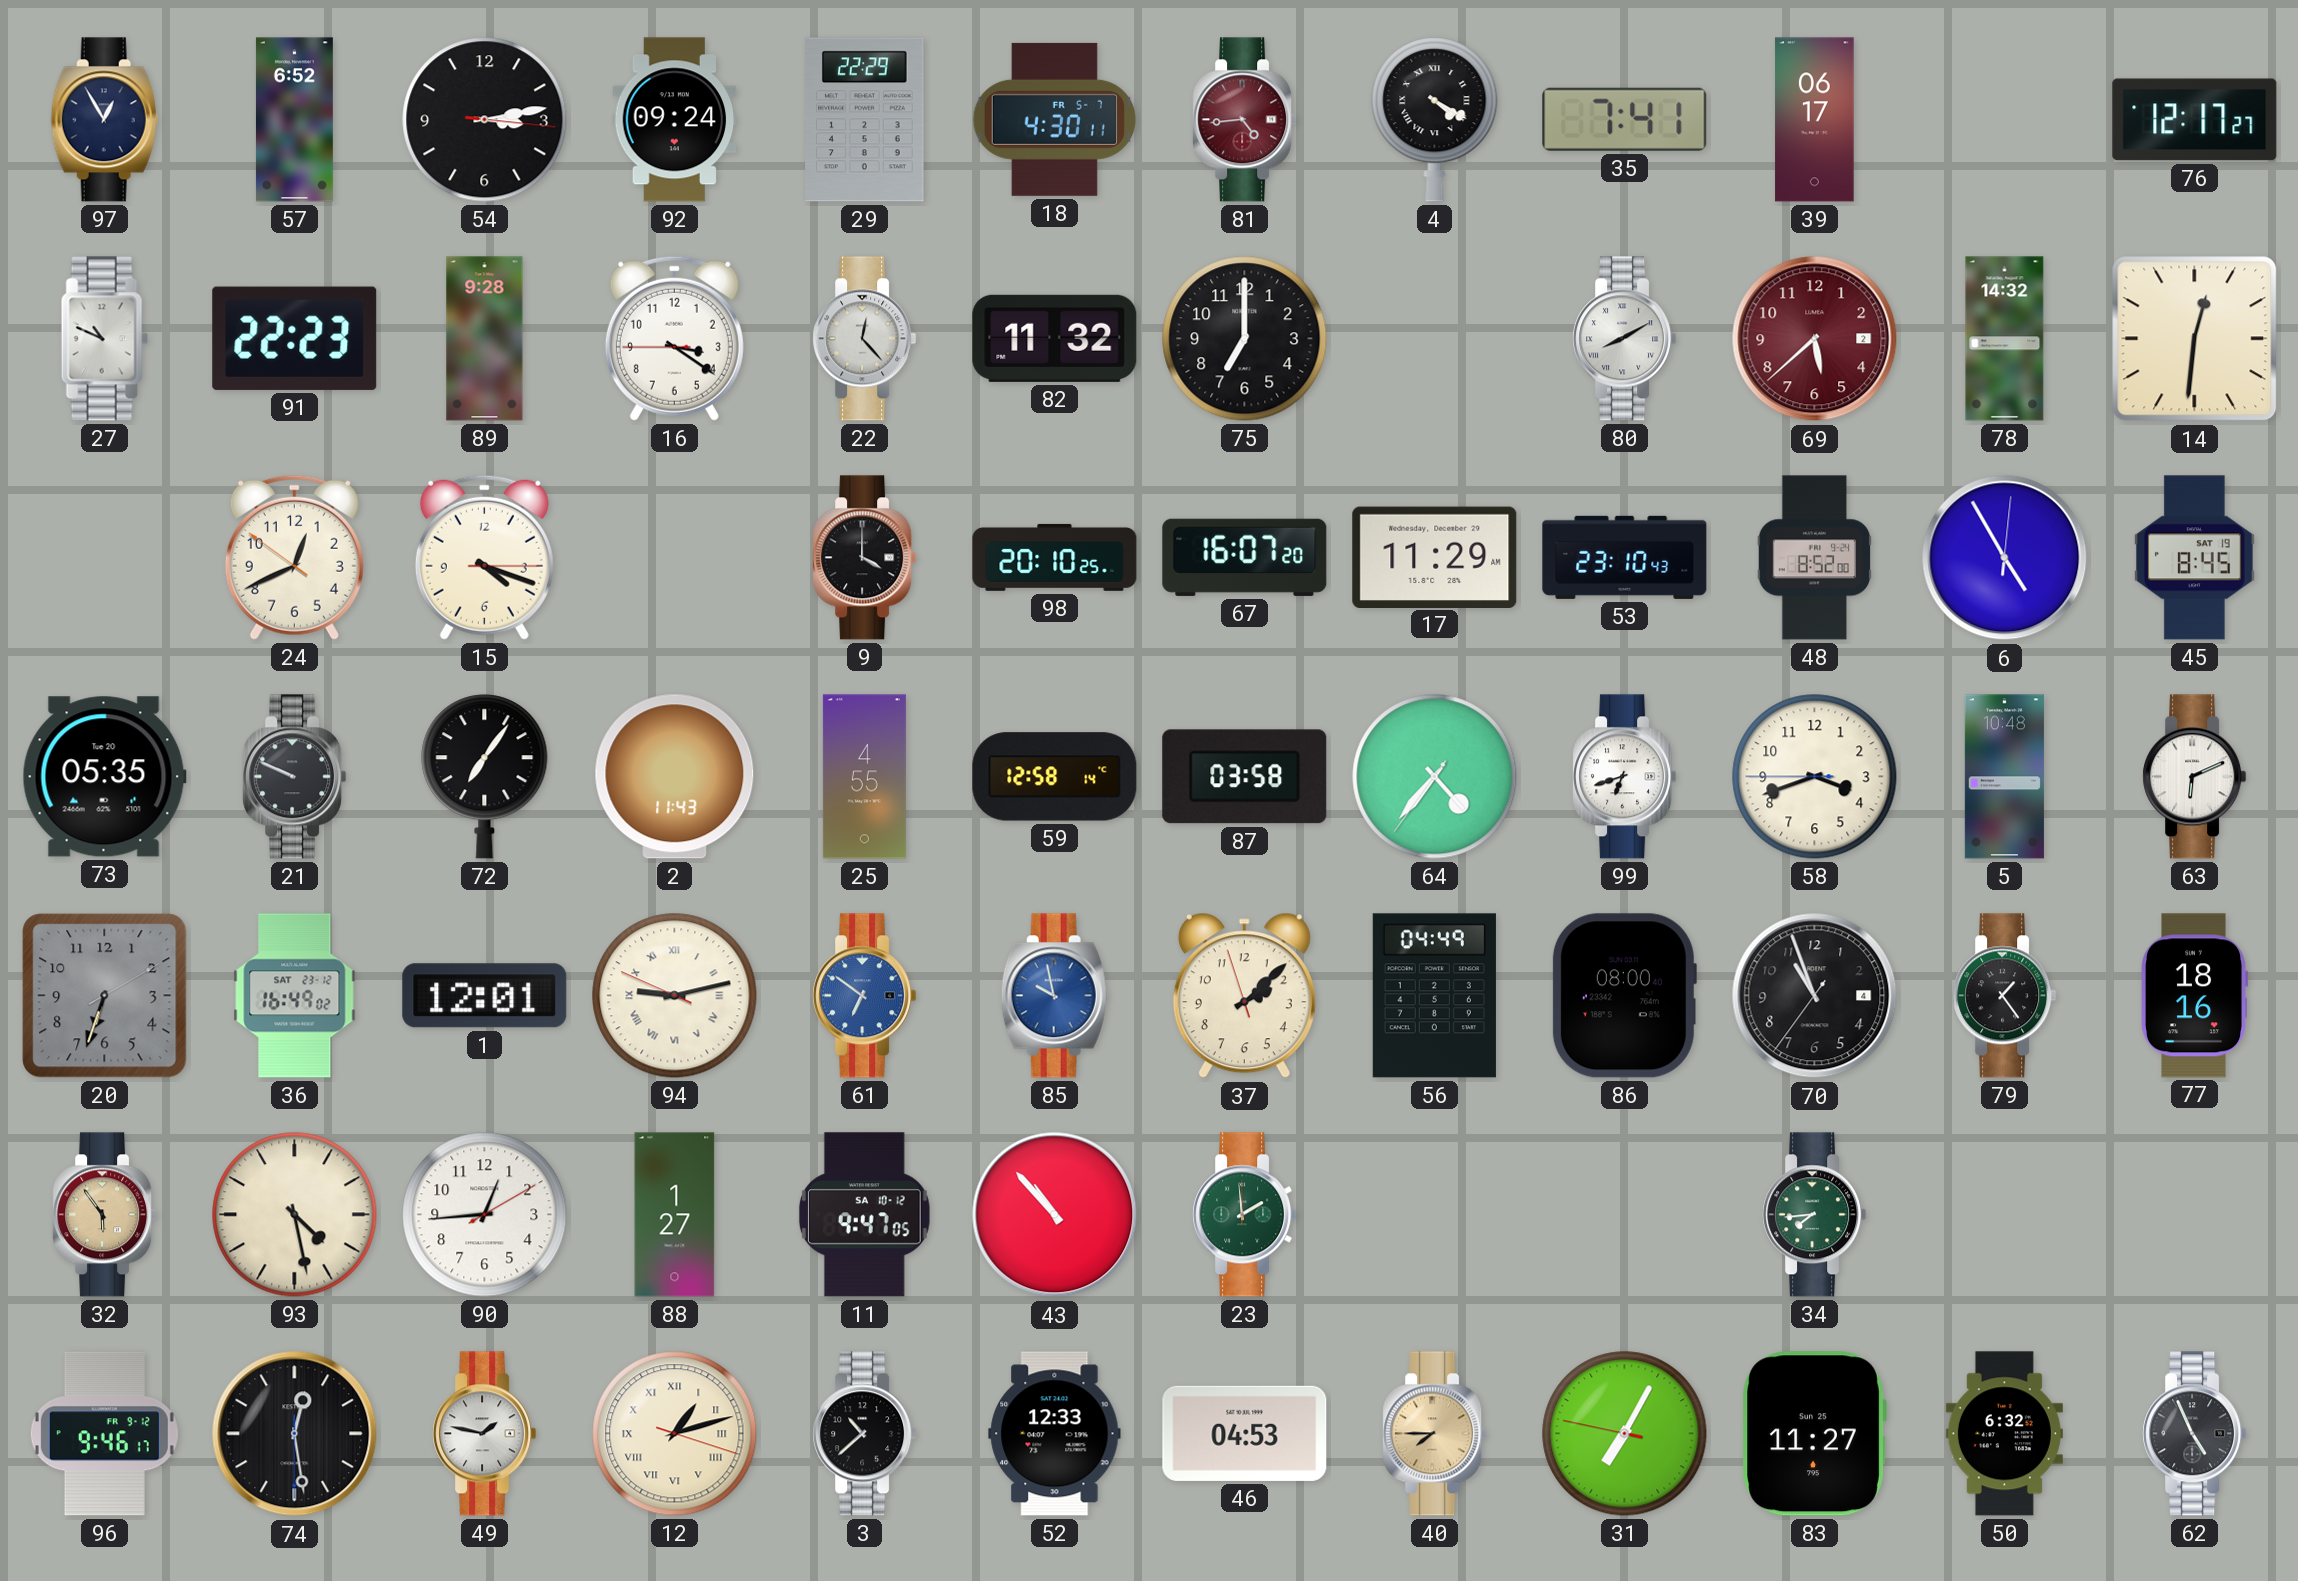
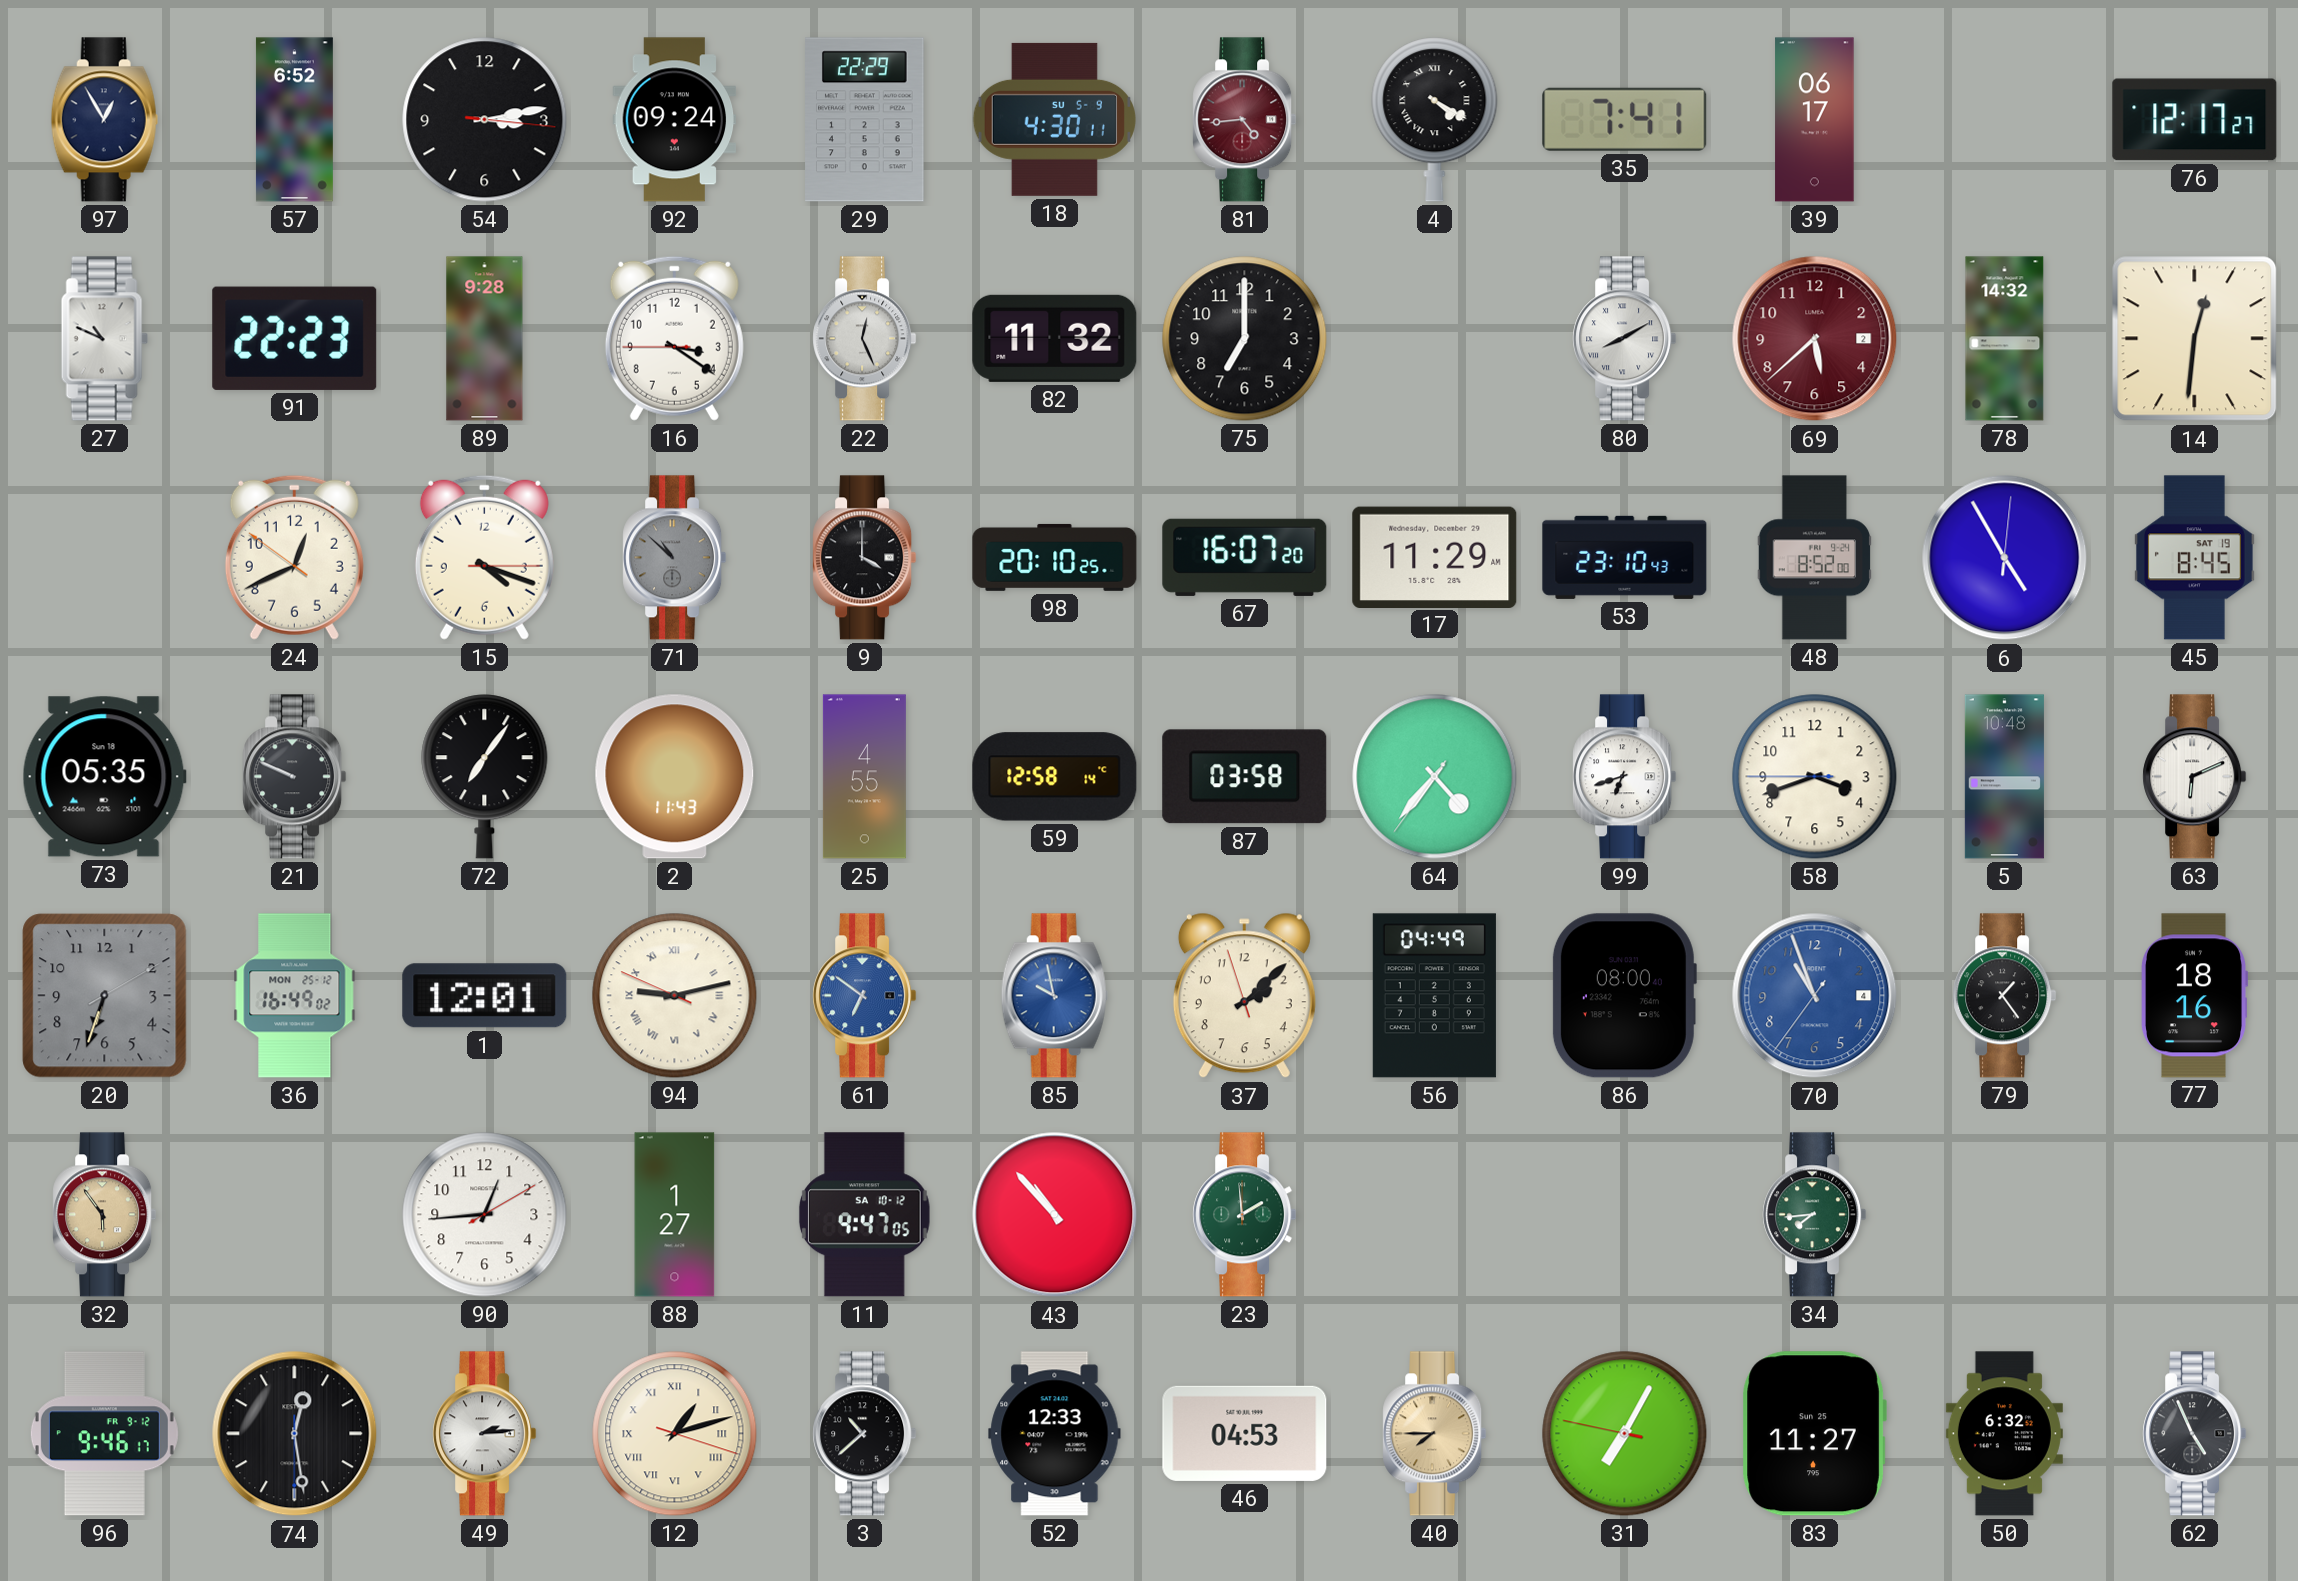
18 date: FR 5-7 -> SU 5-9
22: 12:23 -> 12:26
71: none -> 10:52
73 date: Tue 20 -> Sun 18
36 date: SAT 23-12 -> MON 25-12
70 dial: black -> blue
93: 4:28 -> none
49: 1:47 -> 2:14
